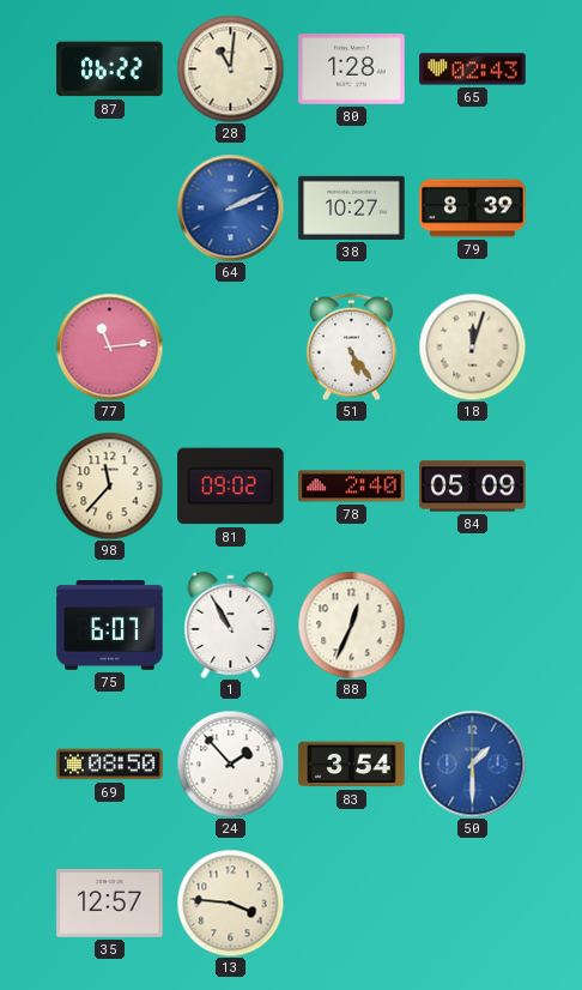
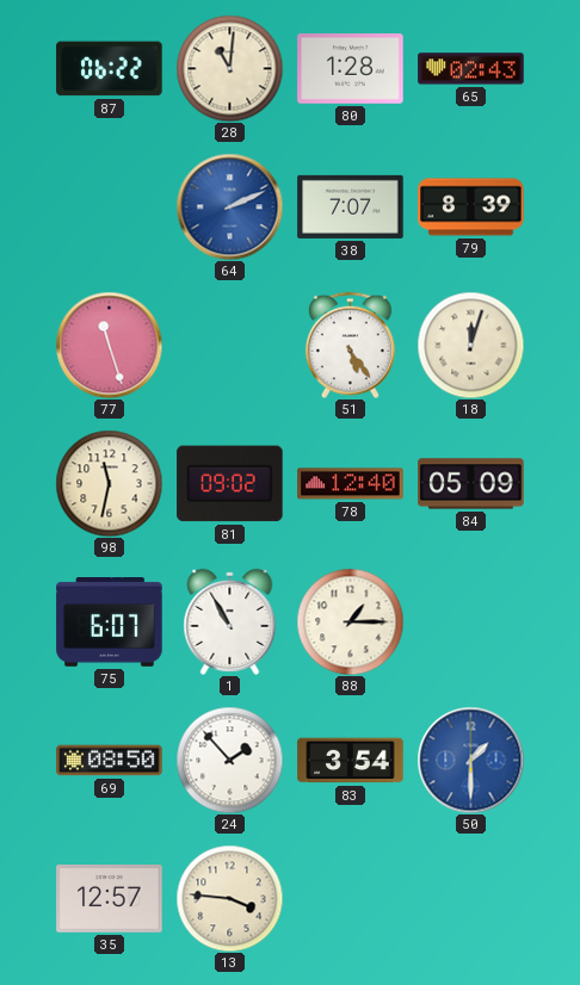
38: 10:27 -> 7:07
77: 11:14 -> 11:27
98: 11:37 -> 11:32
78: 2:40 -> 12:40
88: 12:34 -> 1:15
